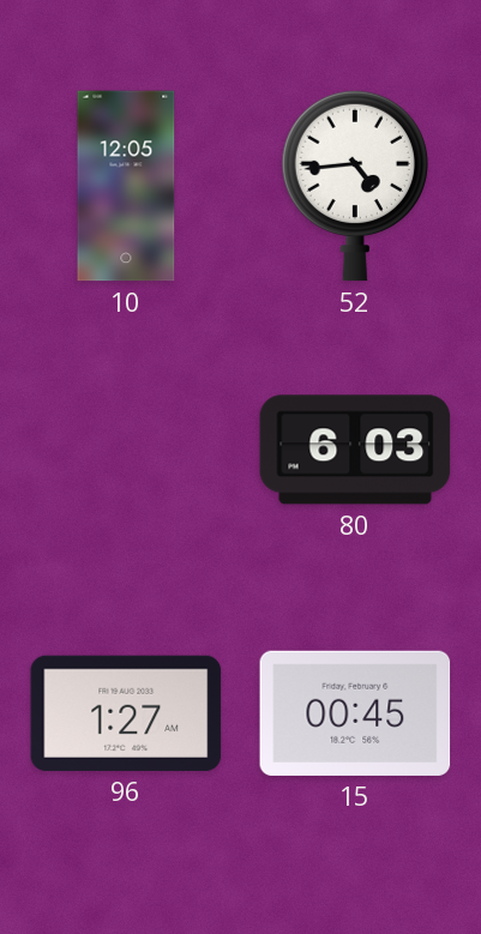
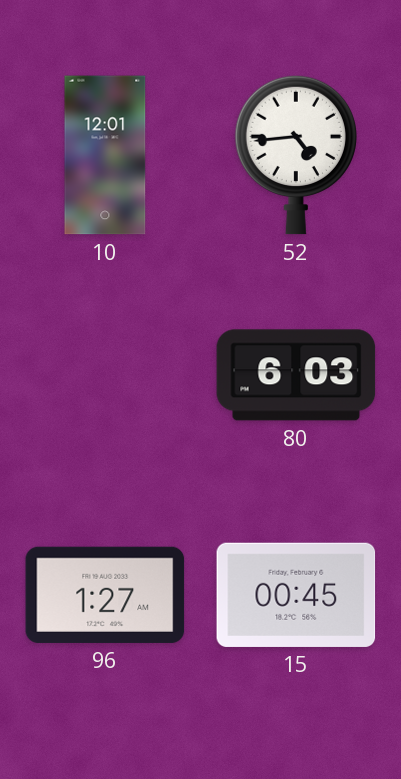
10: 12:05 -> 12:01
